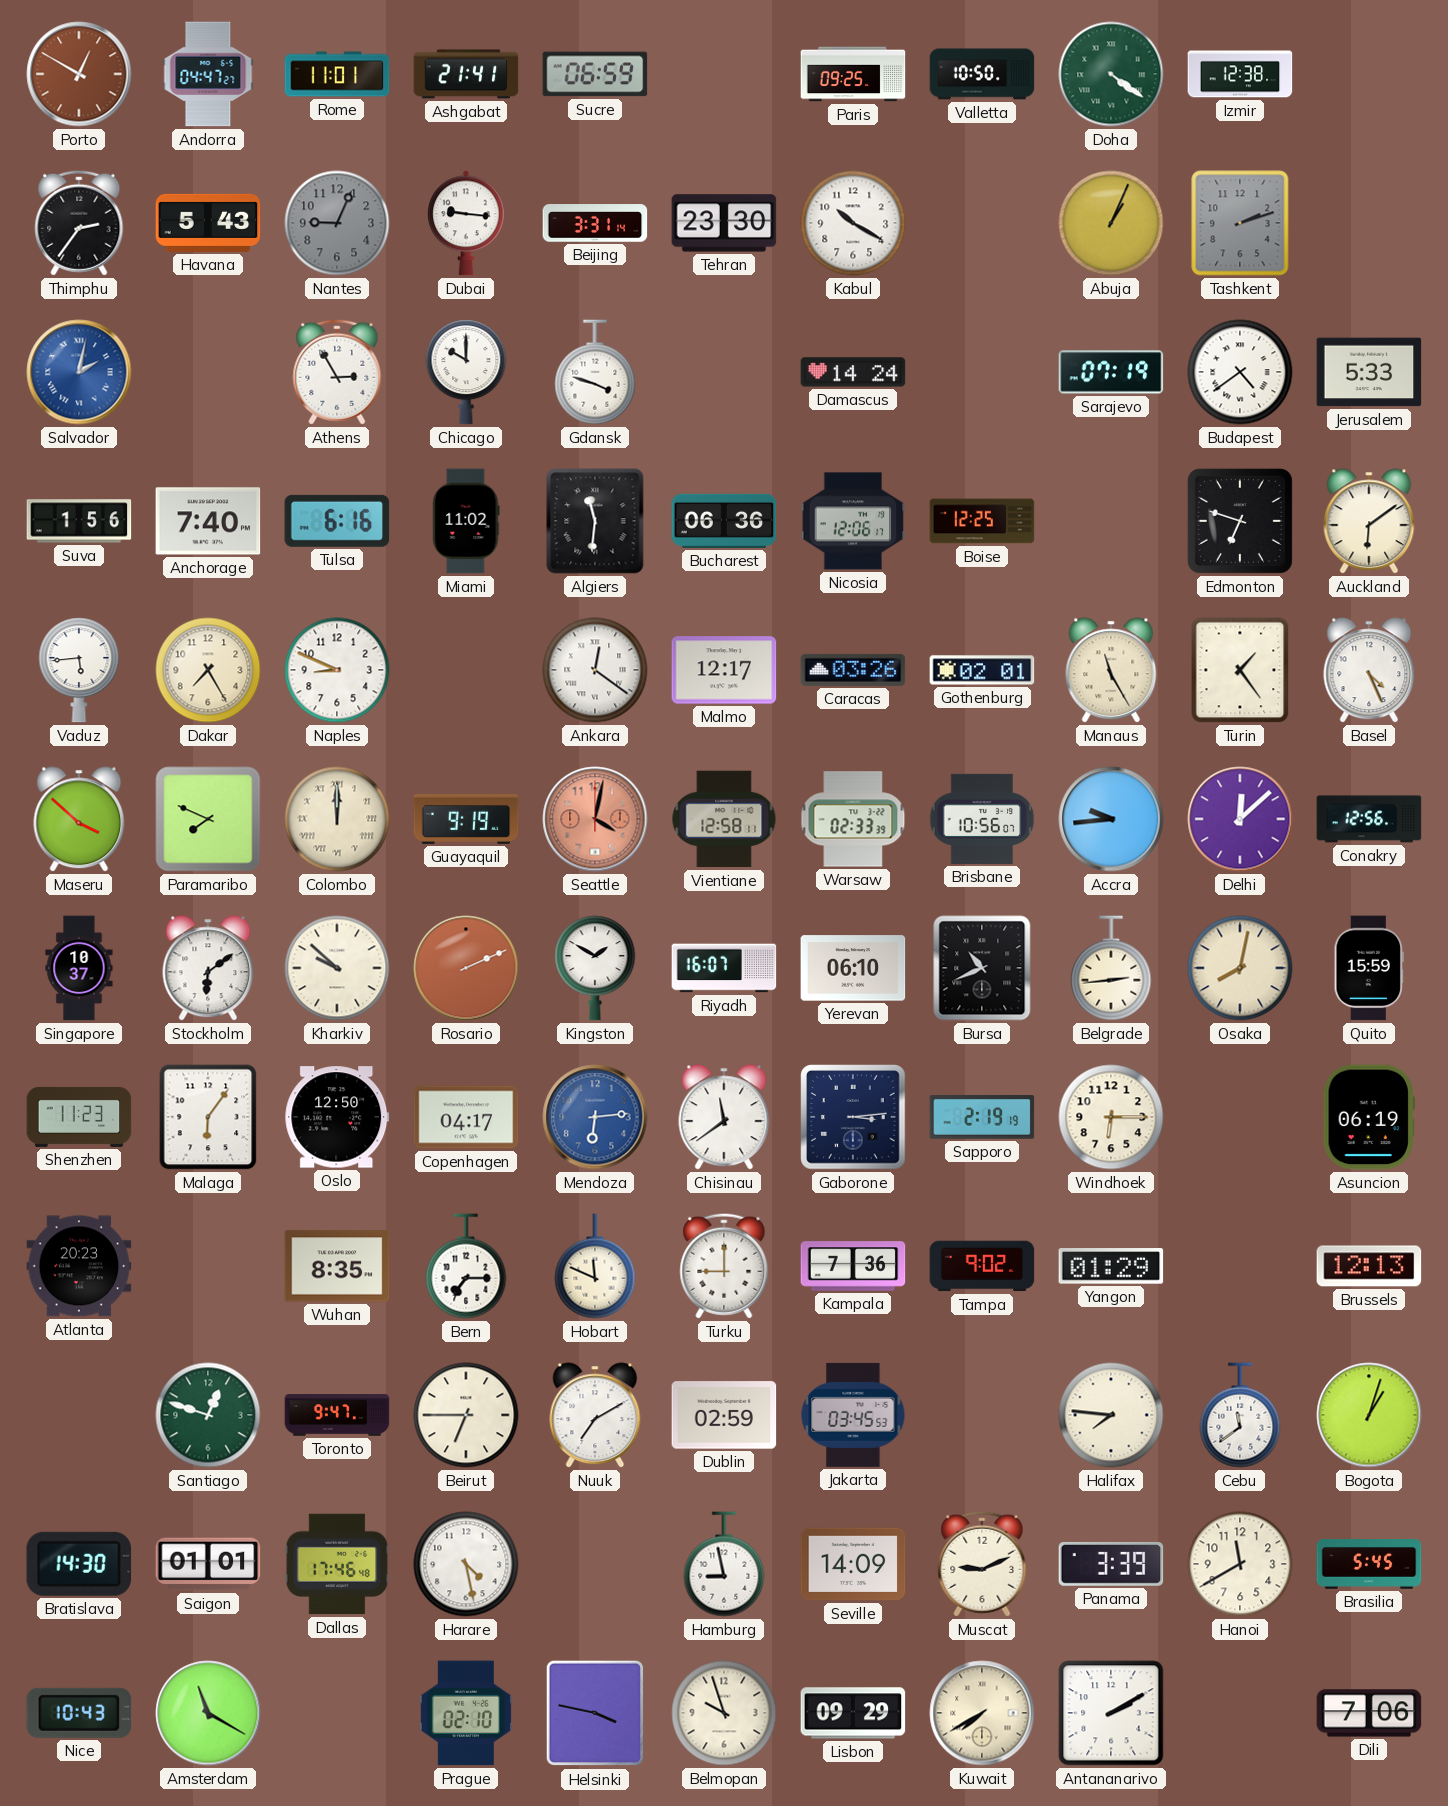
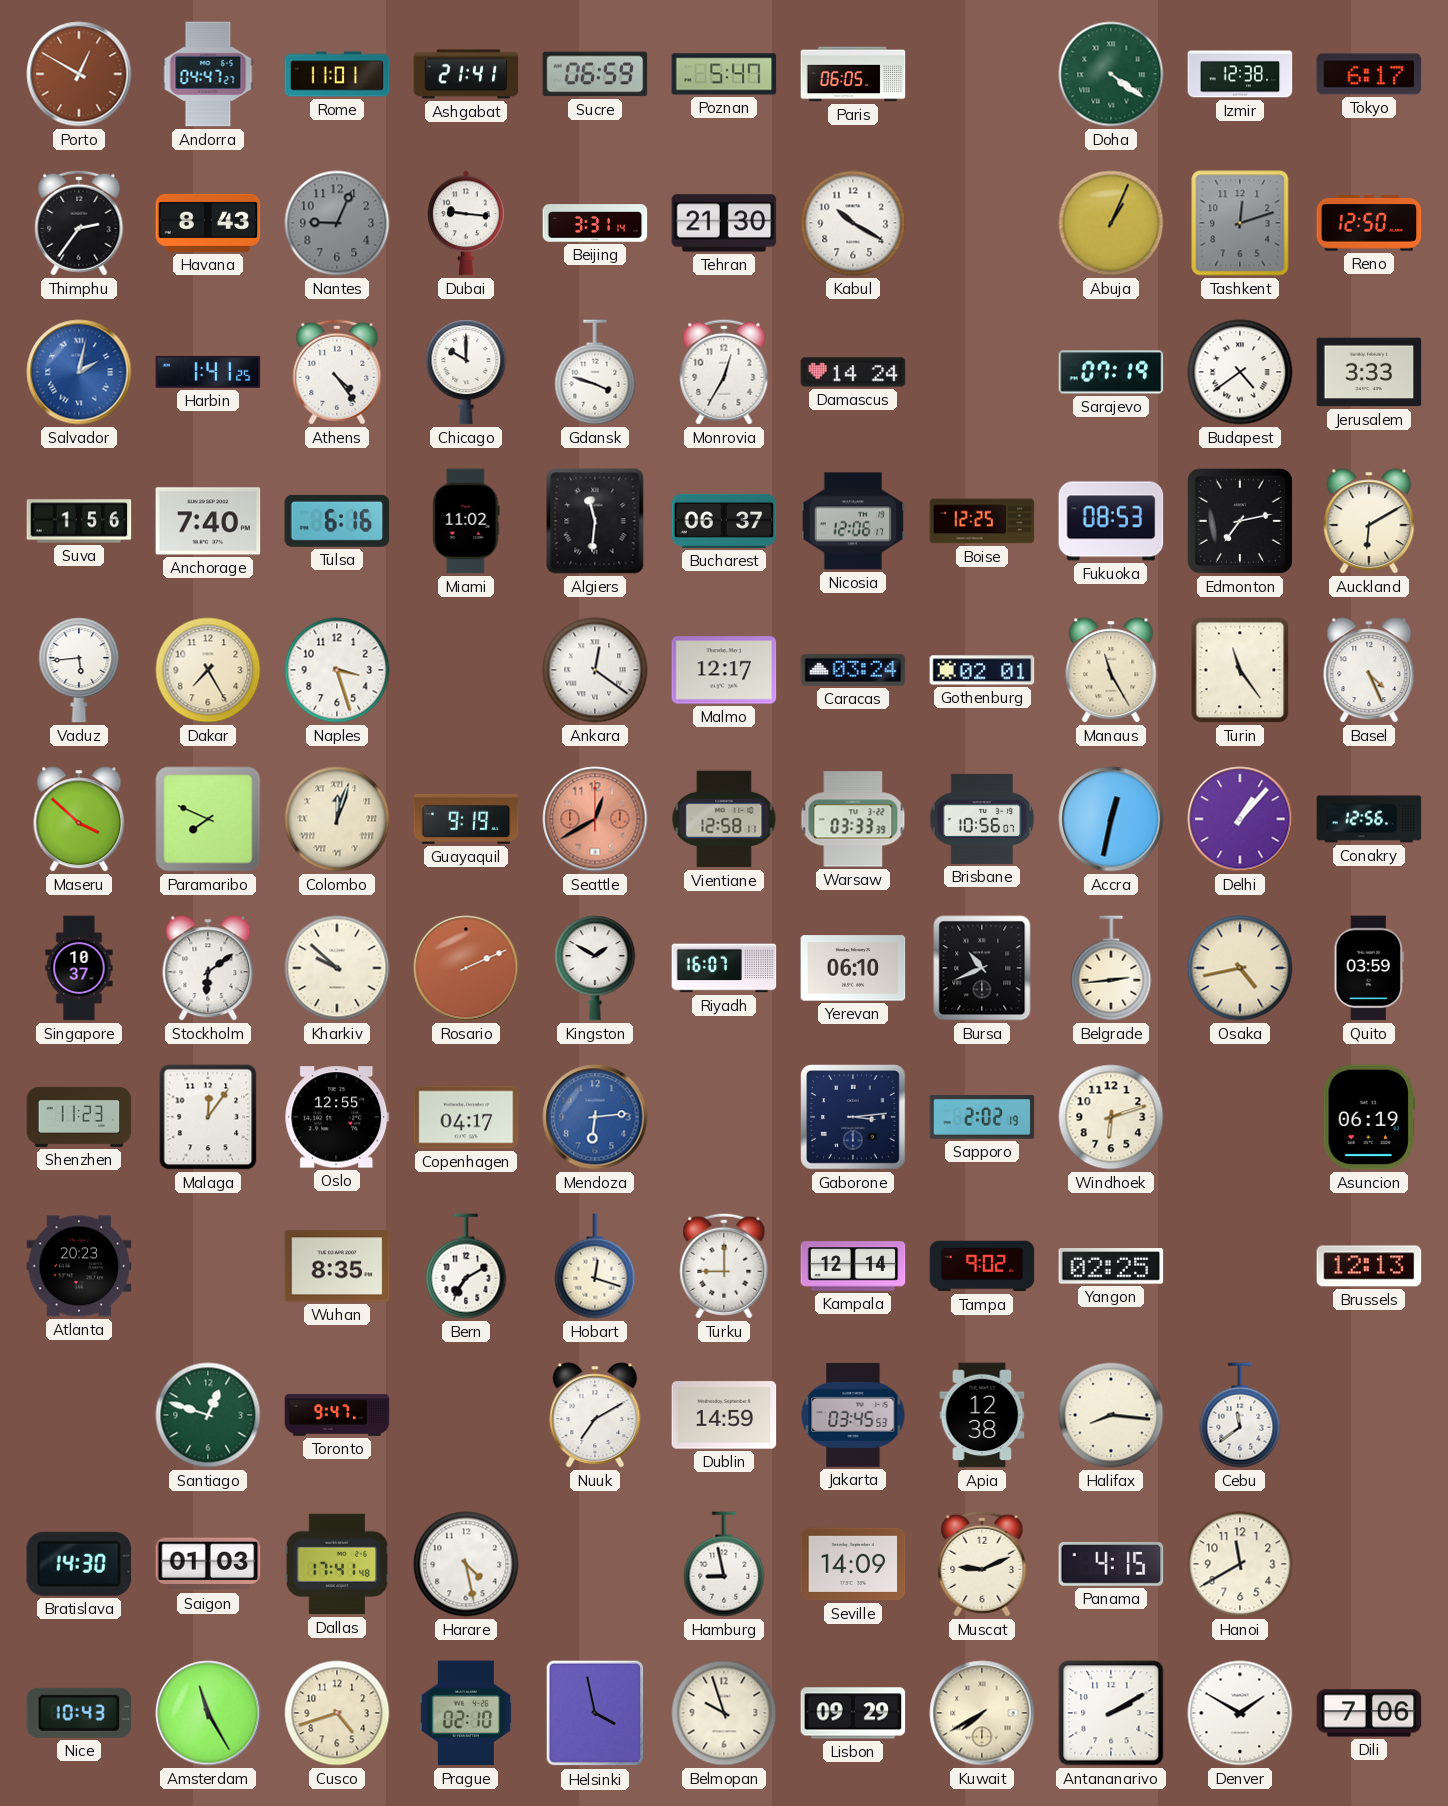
Poznan: none -> 5:47
Paris: 09:25 -> 06:05
Valletta: 10:50 -> none
Tokyo: none -> 6:17
Havana: 5:43 -> 8:43
Tehran: 23:30 -> 21:30
Tashkent: 2:12 -> 12:12
Reno: none -> 12:50
Harbin: none -> 1:41
Athens: 2:55 -> 4:24
Monrovia: none -> 12:35
Jerusalem: 5:33 -> 3:33
Bucharest: 06:36 -> 06:37
Fukuoka: none -> 08:53
Edmonton: 6:48 -> 7:13
Auckland: 6:09 -> 6:10
Naples: 8:49 -> 3:27
Caracas: 03:26 -> 03:24
Turin: 1:24 -> 11:24
Colombo: 12:00 -> 12:03
Seattle: 4:02 -> 12:40
Warsaw: 02:33 -> 03:33
Accra: 9:44 -> 12:32
Delhi: 12:08 -> 1:07
Osaka: 8:02 -> 4:43
Quito: 15:59 -> 03:59
Malaga: 6:06 -> 12:06
Oslo: 12:50 -> 12:55
Chisinau: 11:39 -> none
Sapporo: 2:19 -> 2:02
Windhoek: 6:15 -> 6:12
Bern: 7:15 -> 7:10
Hobart: 11:49 -> 12:18
Kampala: 7:36 -> 12:14
Yangon: 01:29 -> 02:25
Beirut: 6:45 -> none
Dublin: 02:59 -> 14:59
Apia: none -> 12:38
Halifax: 7:46 -> 8:16
Bogota: 1:03 -> none
Saigon: 01:01 -> 01:03
Dallas: 17:46 -> 17:41
Panama: 3:39 -> 4:15
Brasilia: 5:45 -> none
Amsterdam: 11:20 -> 11:25
Cusco: none -> 4:42
Helsinki: 3:47 -> 3:58
Denver: none -> 1:50
